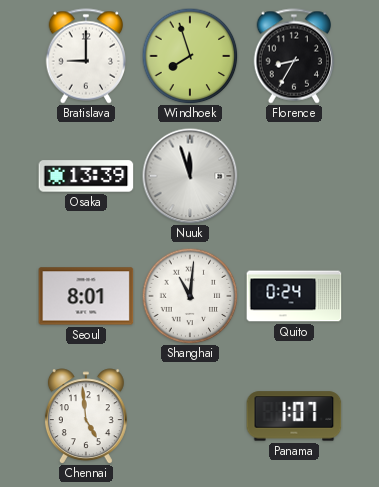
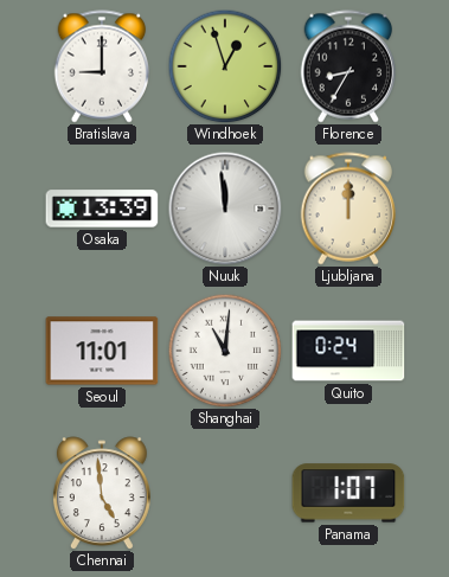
Windhoek: 7:57 -> 12:57
Nuuk: 11:57 -> 11:59
Ljubljana: none -> 12:00
Seoul: 8:01 -> 11:01
